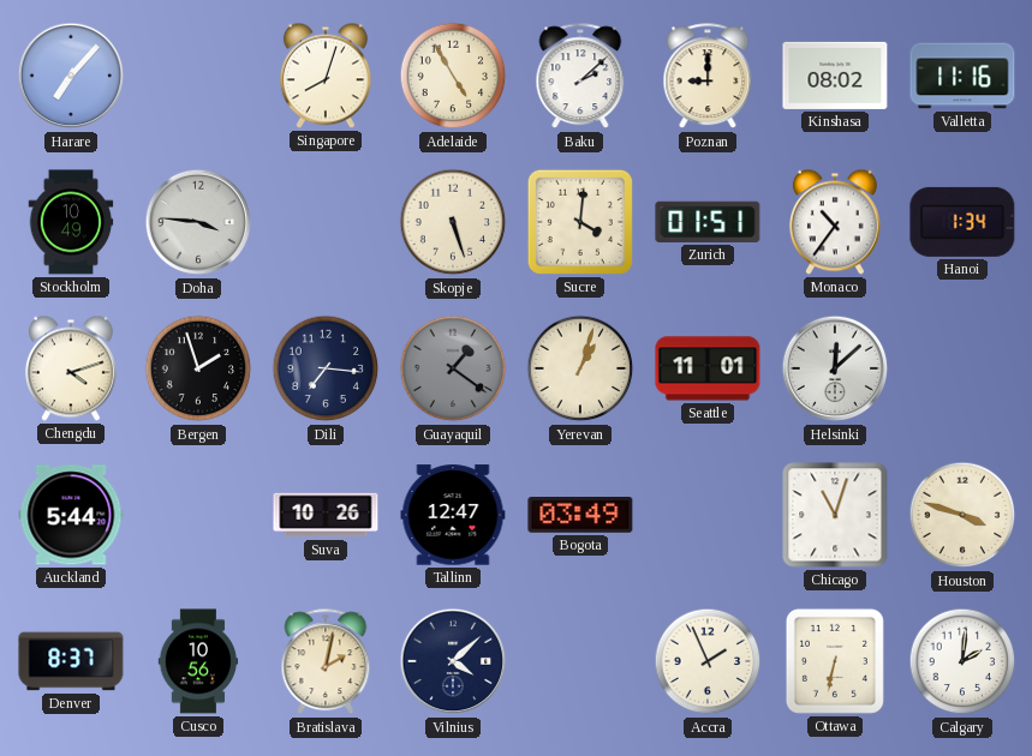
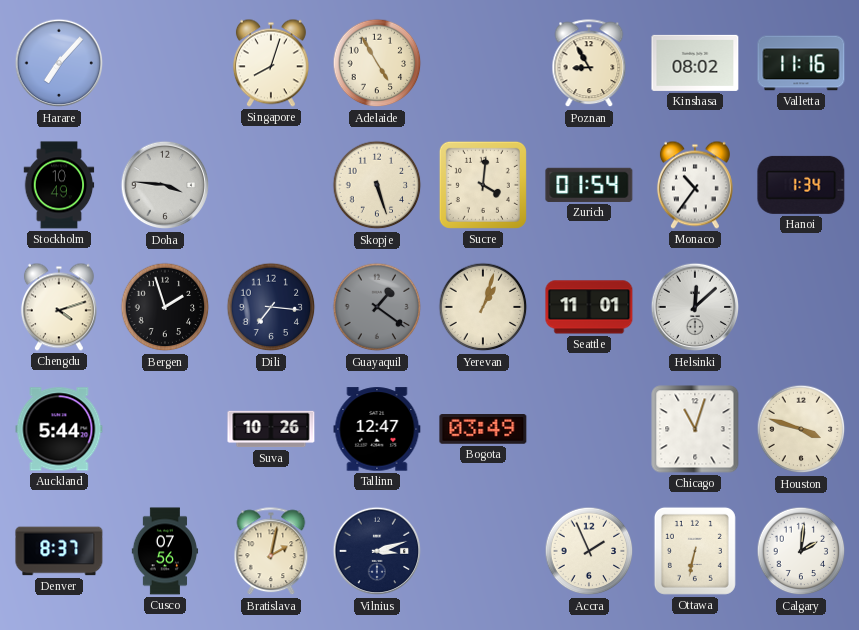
Baku: 2:08 -> none
Poznan: 9:00 -> 8:55
Zurich: 01:51 -> 01:54
Cusco: 10:56 -> 07:56
Vilnius: 4:08 -> 3:12
